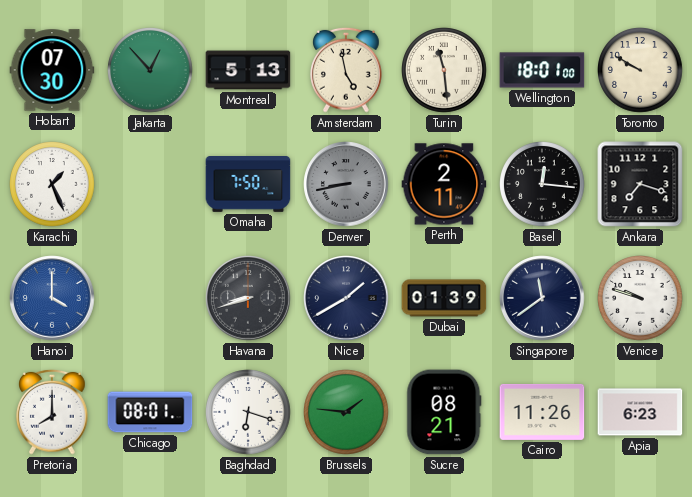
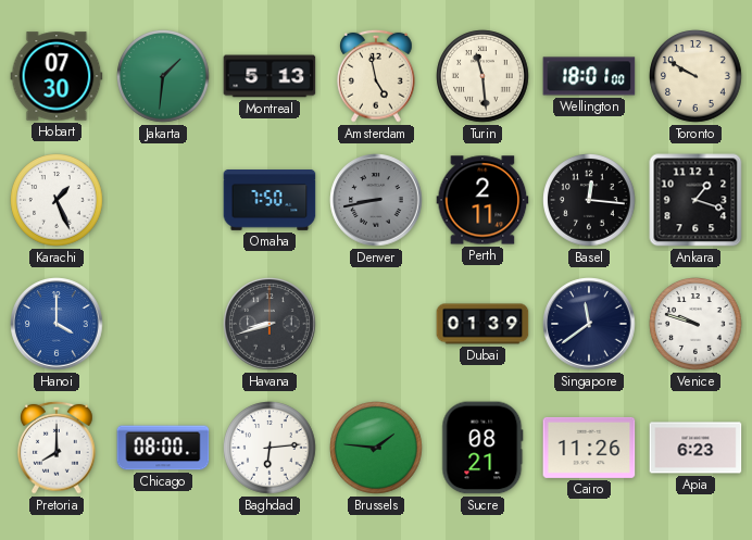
Jakarta: 12:53 -> 1:31
Ankara: 7:18 -> 1:18
Nice: 1:40 -> none
Chicago: 08:01 -> 08:00
Baghdad: 6:18 -> 6:14
